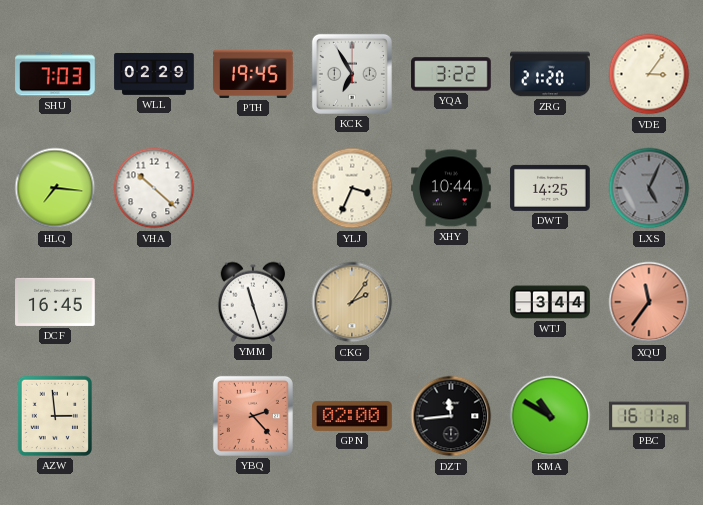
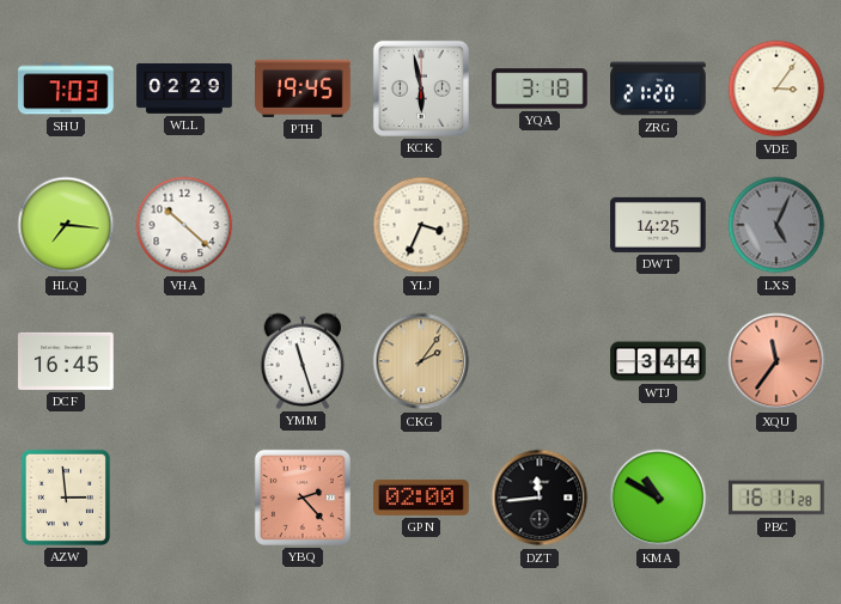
KCK: 6:55 -> 5:58
YQA: 3:22 -> 3:18
XHY: 10:44 -> none
